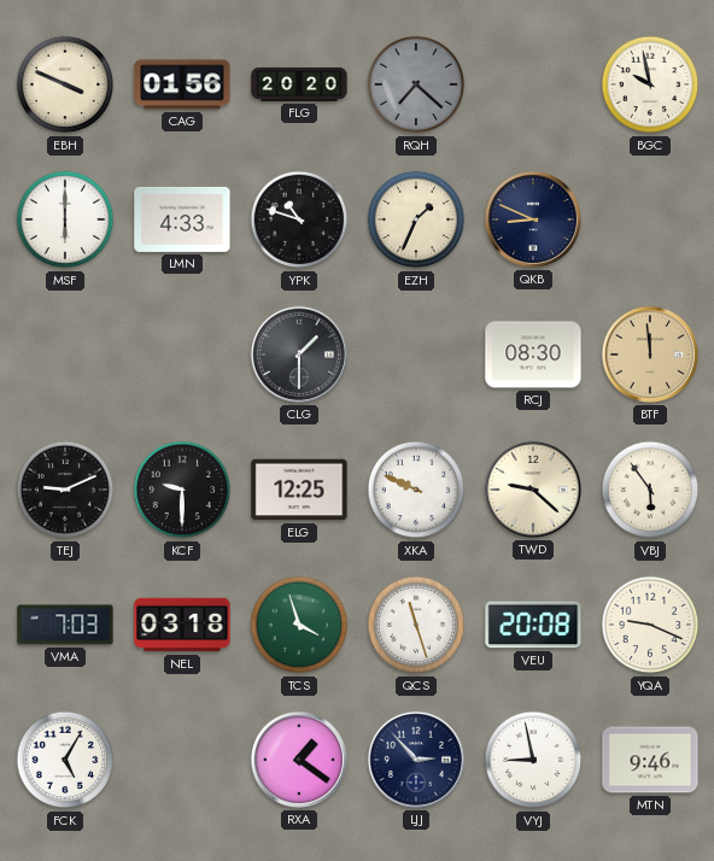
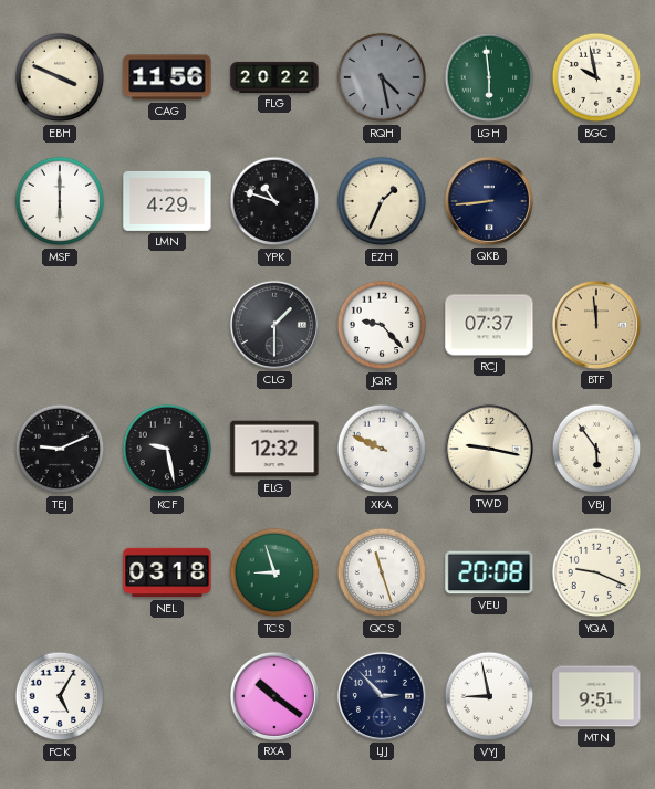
CAG: 01:56 -> 11:56
FLG: 20:20 -> 20:22
RQH: 7:22 -> 4:28
LGH: none -> 5:59
LMN: 4:33 -> 4:29
QKB: 8:49 -> 8:44
JQR: none -> 9:23
RCJ: 08:30 -> 07:37
KCF: 9:30 -> 9:28
ELG: 12:25 -> 12:32
TWD: 9:22 -> 9:17
VMA: 7:03 -> none
TCS: 3:57 -> 8:57
RXA: 1:21 -> 10:21
MTN: 9:46 -> 9:51
